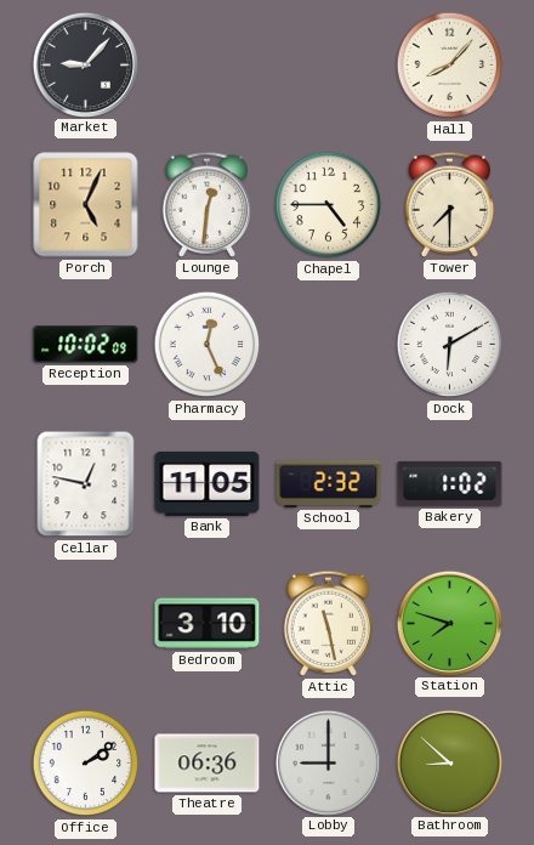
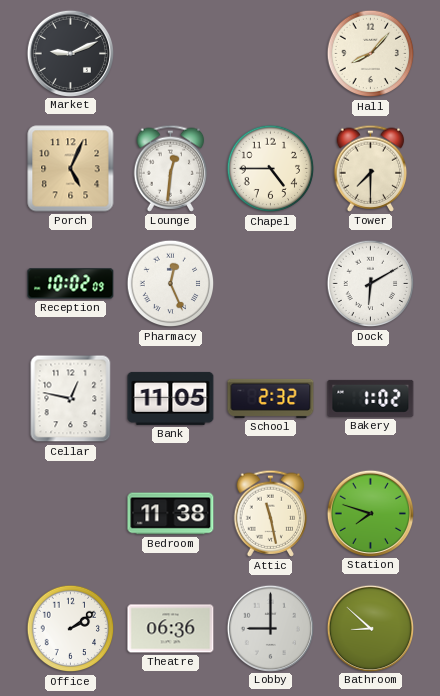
Market: 9:07 -> 9:11
Bedroom: 3:10 -> 11:38
